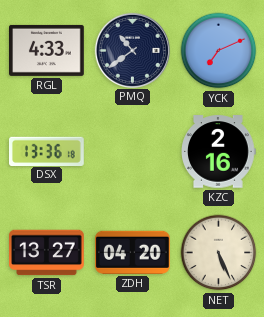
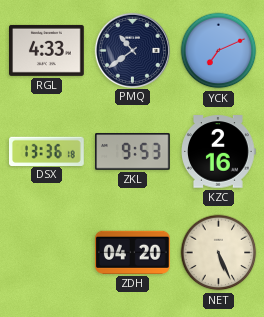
ZKL: none -> 9:53
TSR: 13:27 -> none
